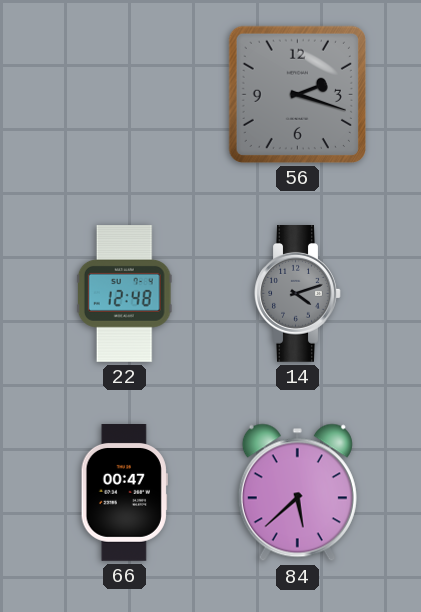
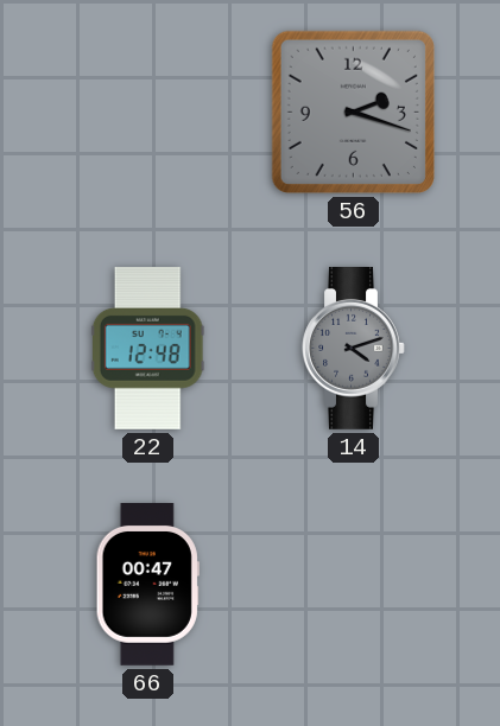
84: 5:38 -> none
